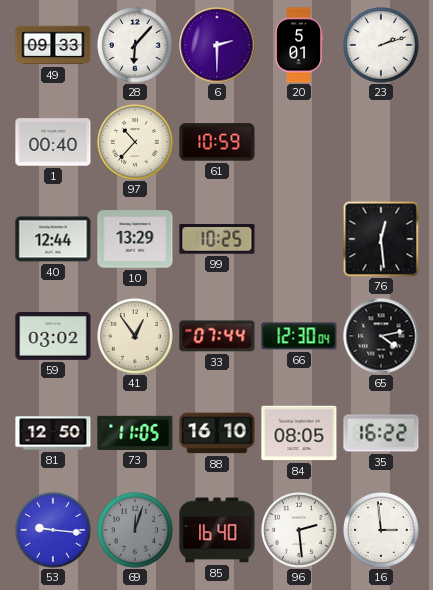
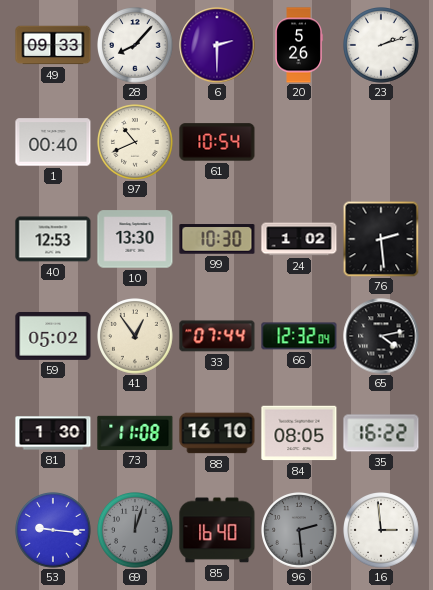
28: 6:07 -> 8:07
20: 5:01 -> 5:26
97: 10:37 -> 10:41
61: 10:59 -> 10:54
40: 12:44 -> 12:53
10: 13:29 -> 13:30
99: 10:25 -> 10:30
24: none -> 1:02
76: 12:29 -> 2:29
59: 03:02 -> 05:02
66: 12:30 -> 12:32
81: 12:50 -> 1:30
73: 11:05 -> 11:08
96 dial: white -> grey
